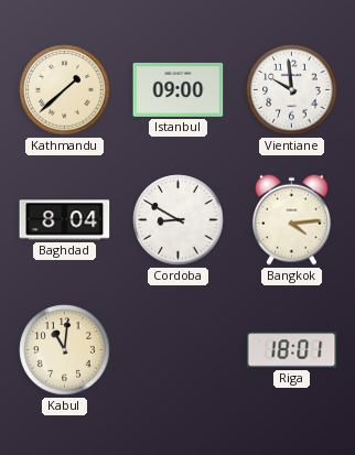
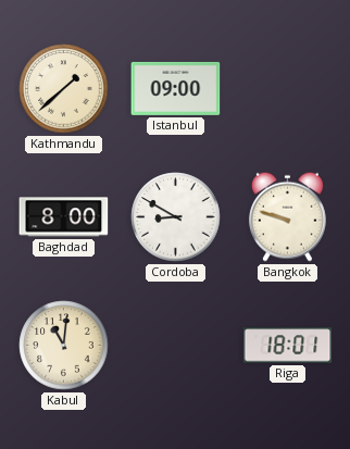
Vientiane: 9:59 -> none
Baghdad: 8:04 -> 8:00
Bangkok: 4:14 -> 9:48
